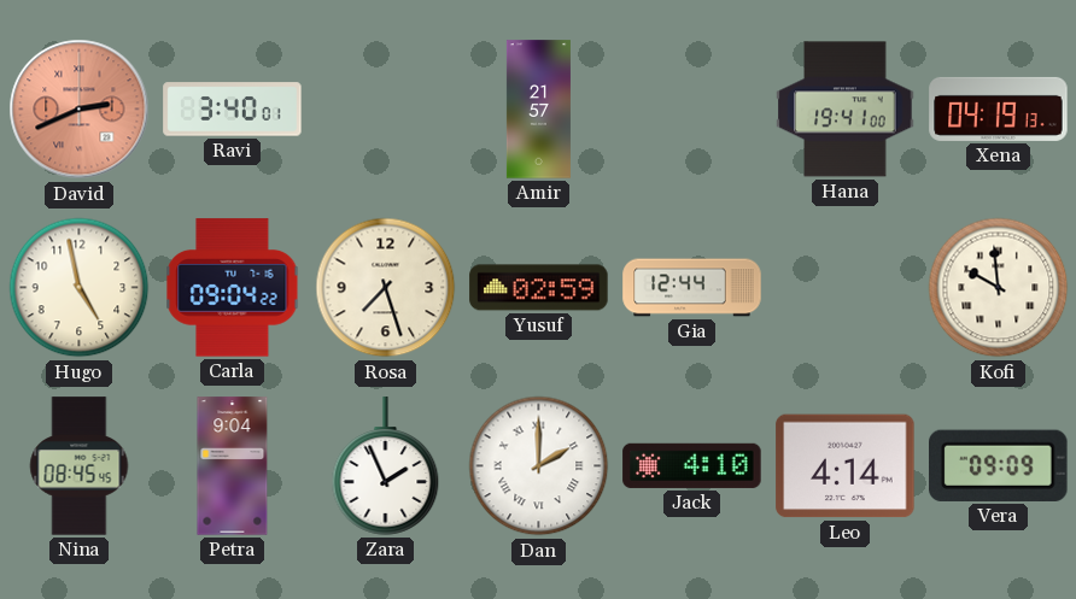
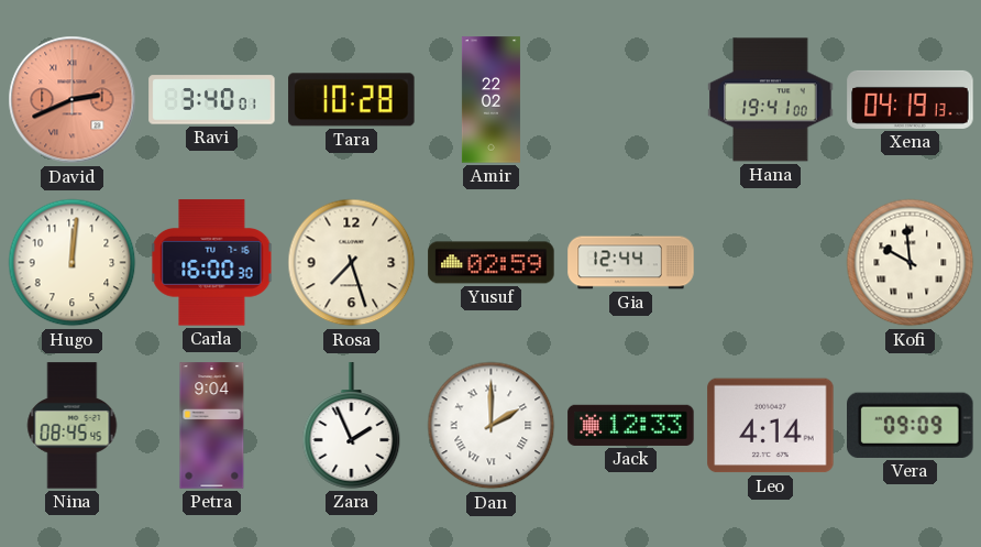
Tara: none -> 10:28
Amir: 21:57 -> 22:02
Hugo: 4:58 -> 12:01
Carla: 09:04 -> 16:00
Jack: 4:10 -> 12:33
